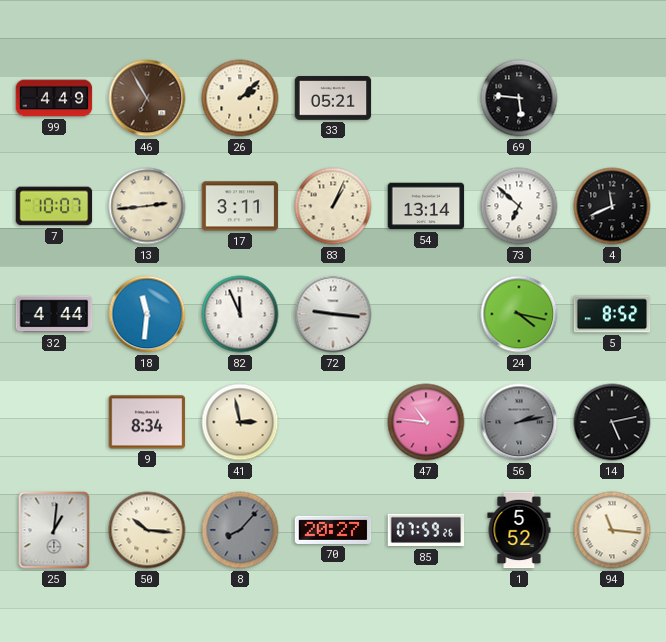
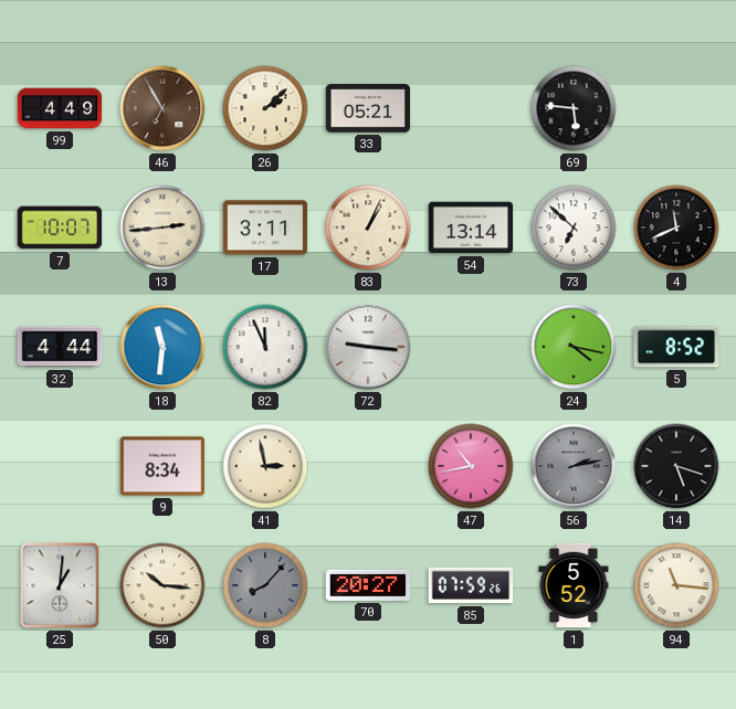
47: 10:46 -> 10:43
14: 5:13 -> 5:18
